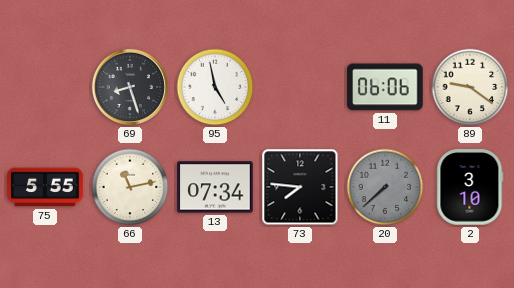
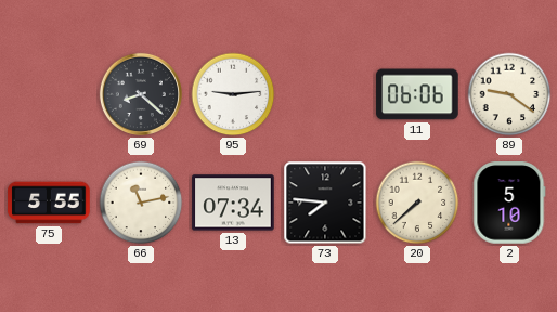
69: 8:27 -> 8:22
95: 4:58 -> 9:14
20 dial: grey -> cream
2: 3:10 -> 5:10
